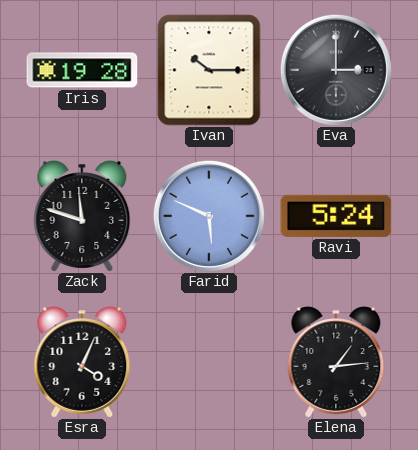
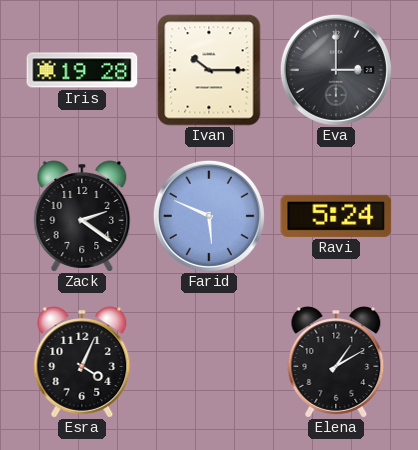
Zack: 11:48 -> 2:21
Elena: 1:14 -> 1:10
